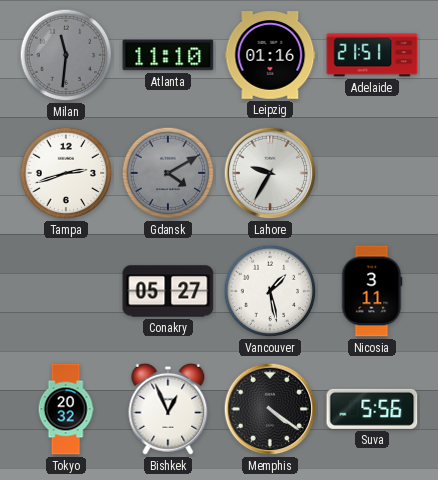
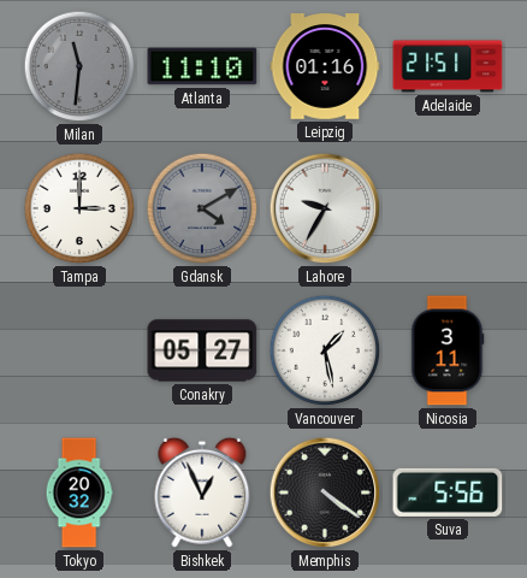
Tampa: 2:42 -> 3:00
